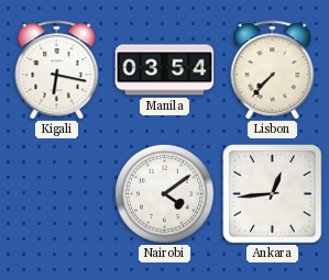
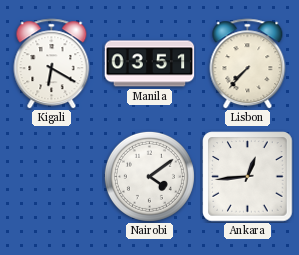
Kigali: 6:17 -> 6:20
Manila: 03:54 -> 03:51
